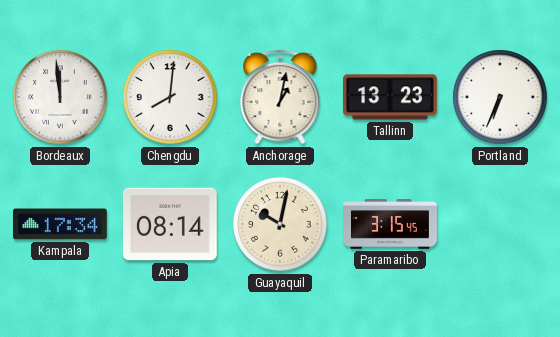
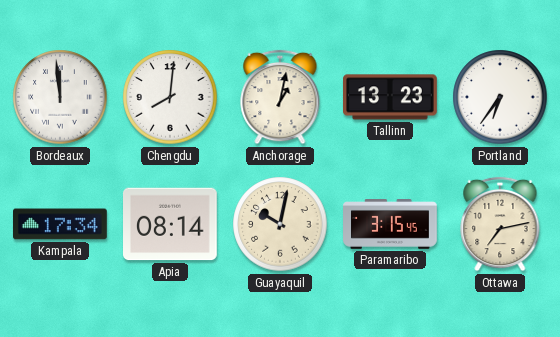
Portland: 6:34 -> 6:36
Ottawa: none -> 7:13
